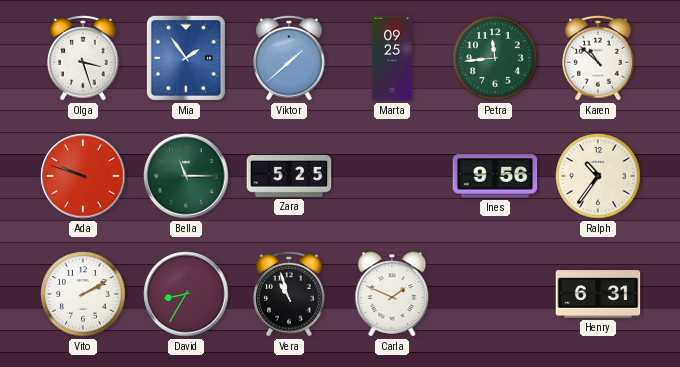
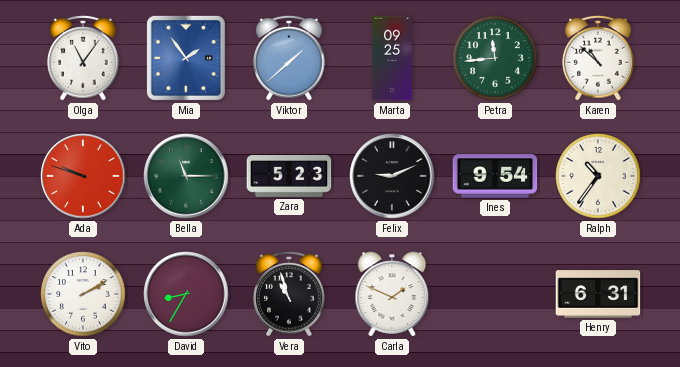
Olga: 3:27 -> 11:06
Zara: 5:25 -> 5:23
Felix: none -> 9:11
Ines: 9:56 -> 9:54
